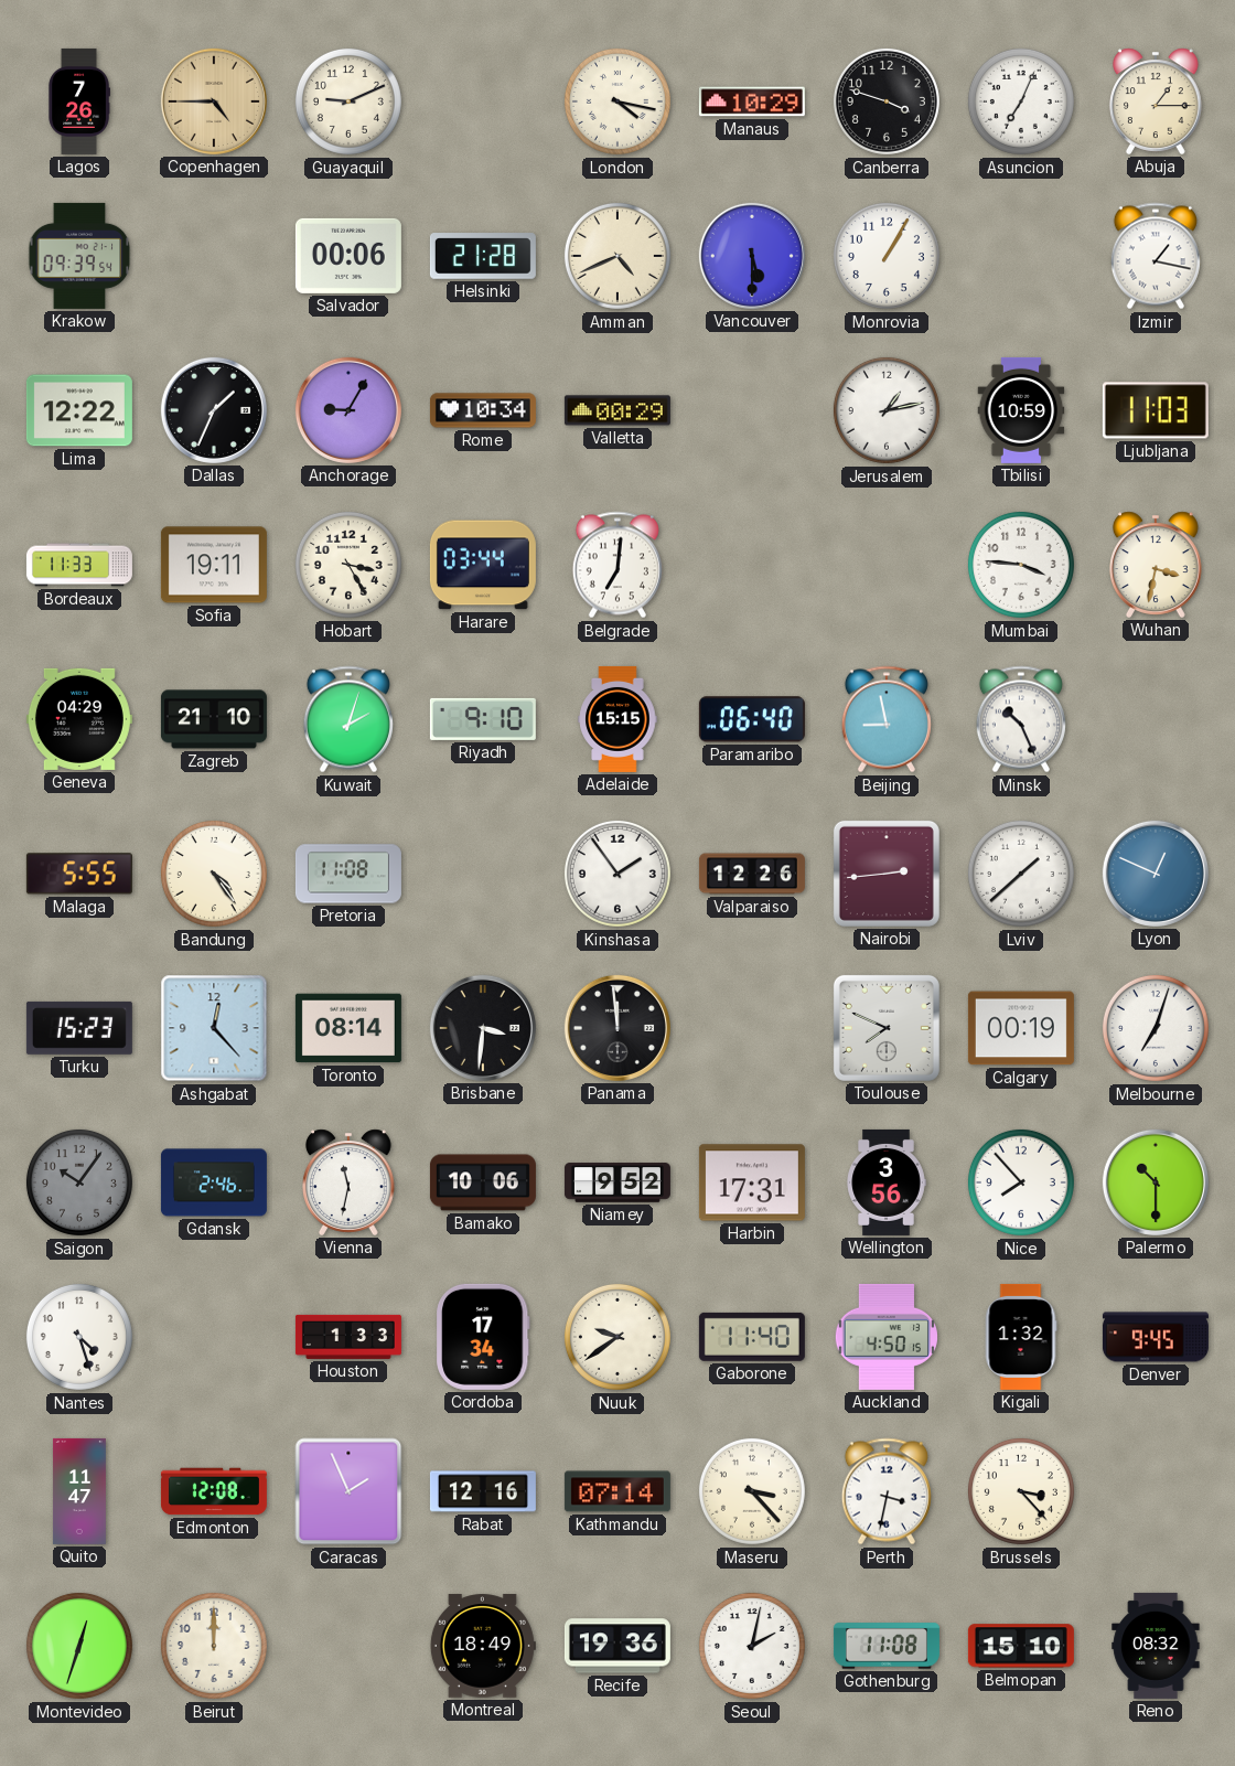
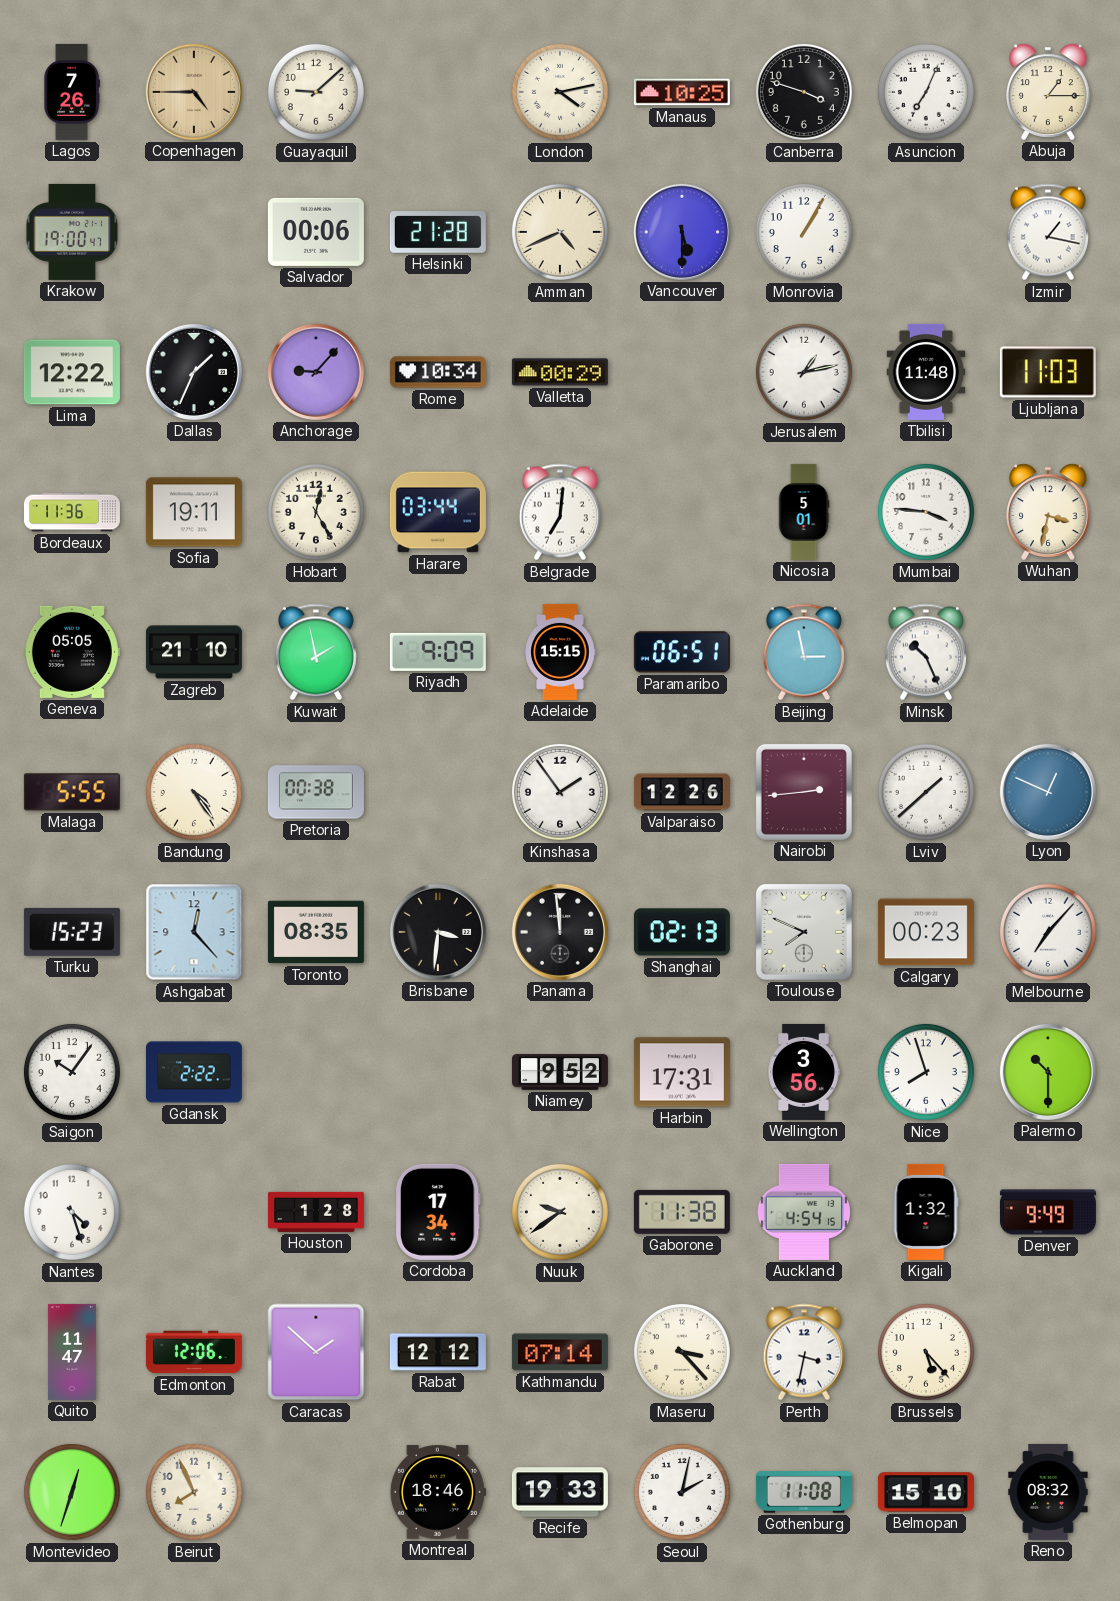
Guayaquil: 9:11 -> 9:08
London: 4:17 -> 4:13
Manaus: 10:29 -> 10:25
Krakow: 09:39 -> 19:00
Anchorage: 9:05 -> 9:07
Tbilisi: 10:59 -> 11:48
Bordeaux: 11:33 -> 11:36
Hobart: 3:25 -> 12:25
Nicosia: none -> 5:01
Geneva: 04:29 -> 05:05
Kuwait: 2:03 -> 1:58
Riyadh: 9:10 -> 9:09
Paramaribo: 06:40 -> 06:51
Beijing: 8:58 -> 2:58
Pretoria: 11:08 -> 00:38
Toronto: 08:14 -> 08:35
Shanghai: none -> 02:13
Calgary: 00:19 -> 00:23
Melbourne: 7:03 -> 7:07
Saigon dial: grey -> white
Gdansk: 2:46 -> 2:22
Vienna: 11:32 -> none
Bamako: 10:06 -> none
Nice: 7:53 -> 7:57
Houston: 1:33 -> 1:28
Gaborone: 11:40 -> 11:38
Auckland: 4:50 -> 4:54
Denver: 9:45 -> 9:49
Edmonton: 12:08 -> 12:06
Caracas: 1:56 -> 1:52
Rabat: 12:16 -> 12:12
Brussels: 3:23 -> 5:23
Beirut: 12:00 -> 7:56
Montreal: 18:49 -> 18:46
Recife: 19:36 -> 19:33
